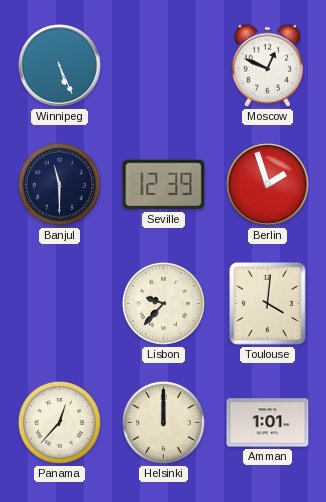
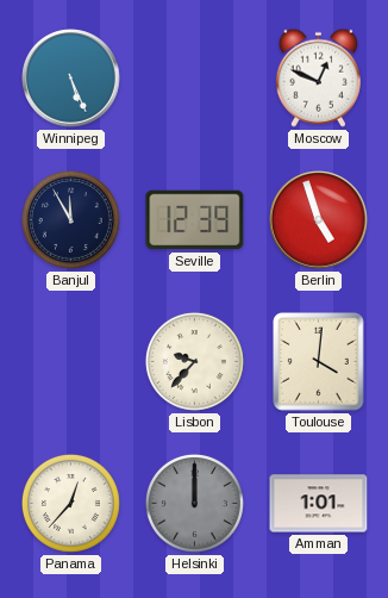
Banjul: 11:30 -> 11:55
Berlin: 1:57 -> 4:57
Helsinki dial: cream -> grey
